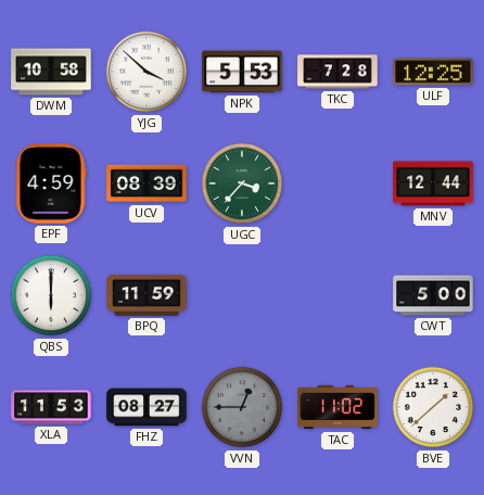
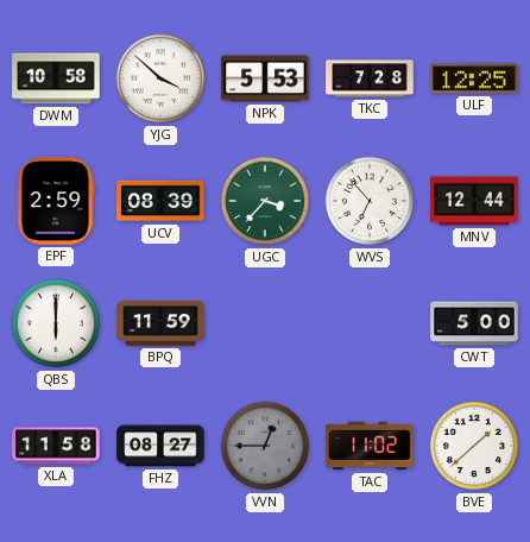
EPF: 4:59 -> 2:59
WVS: none -> 6:53
XLA: 11:53 -> 11:58
